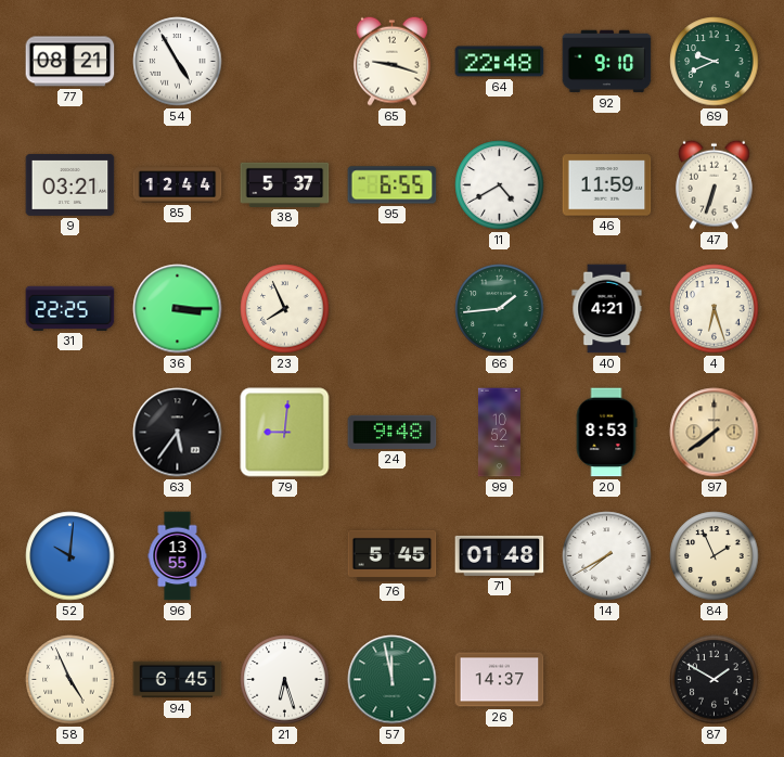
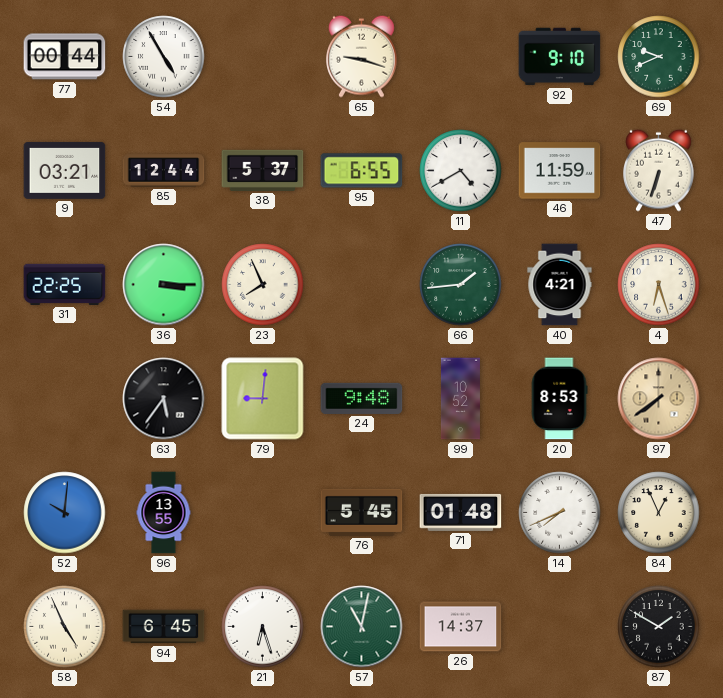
77: 08:21 -> 00:44
64: 22:48 -> none
14: 7:40 -> 7:41
84: 1:56 -> 12:56
57: 11:58 -> 11:02
